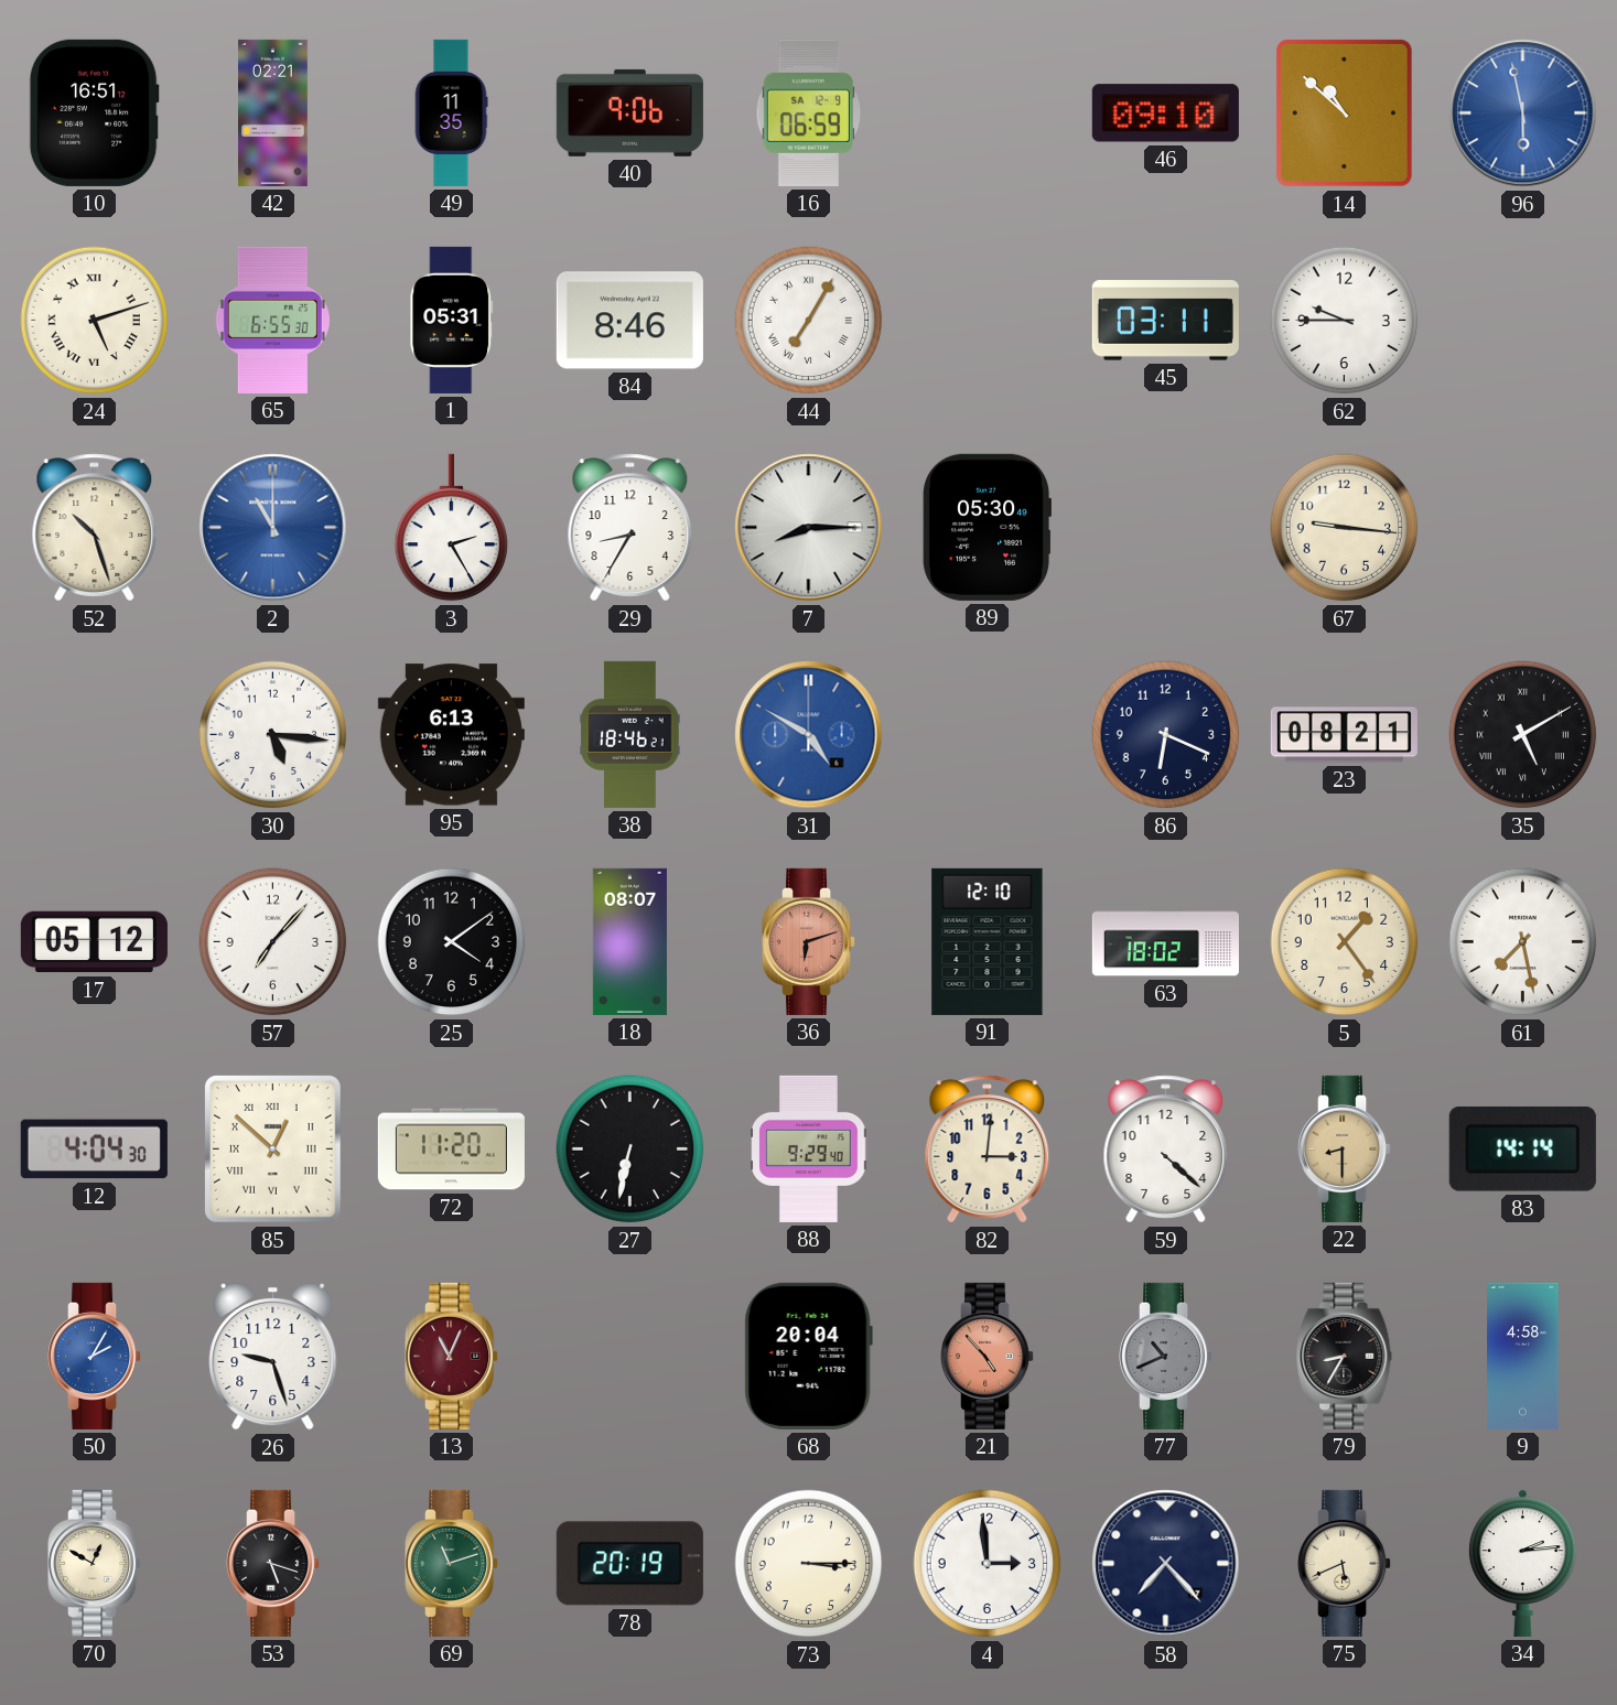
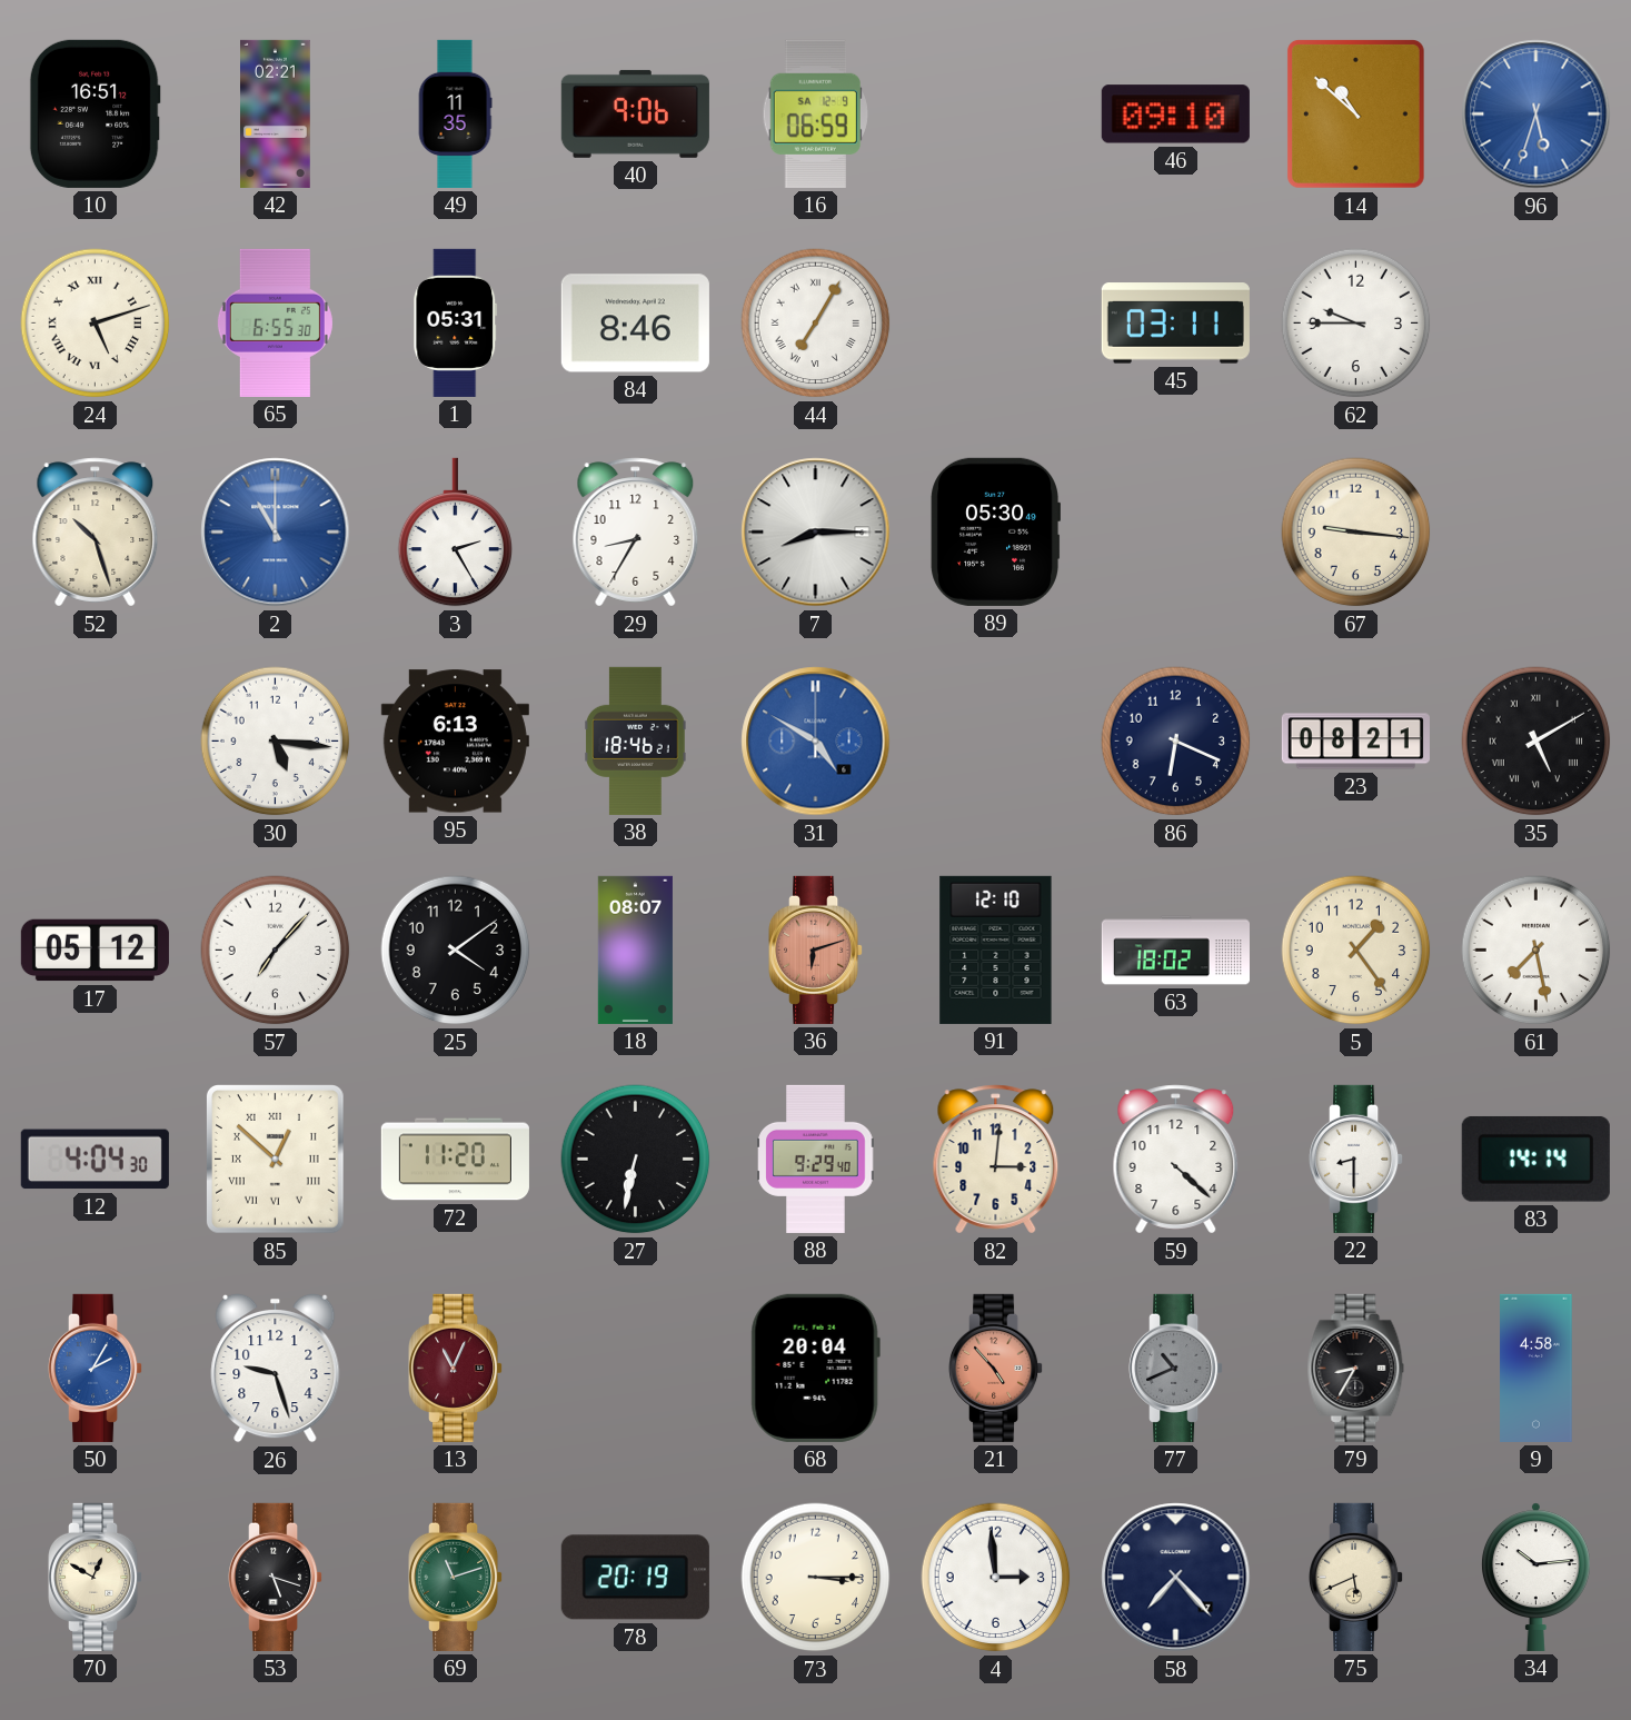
96: 5:58 -> 5:33
22 dial: champagne -> white
34: 2:14 -> 10:14
